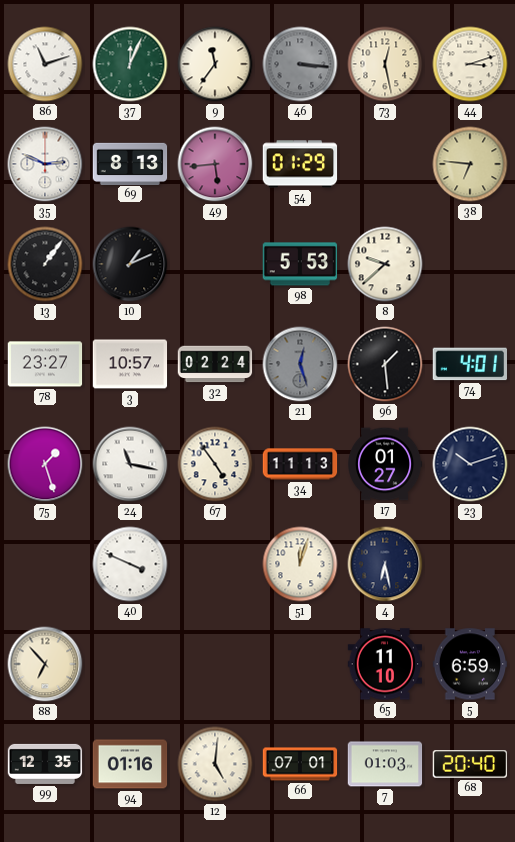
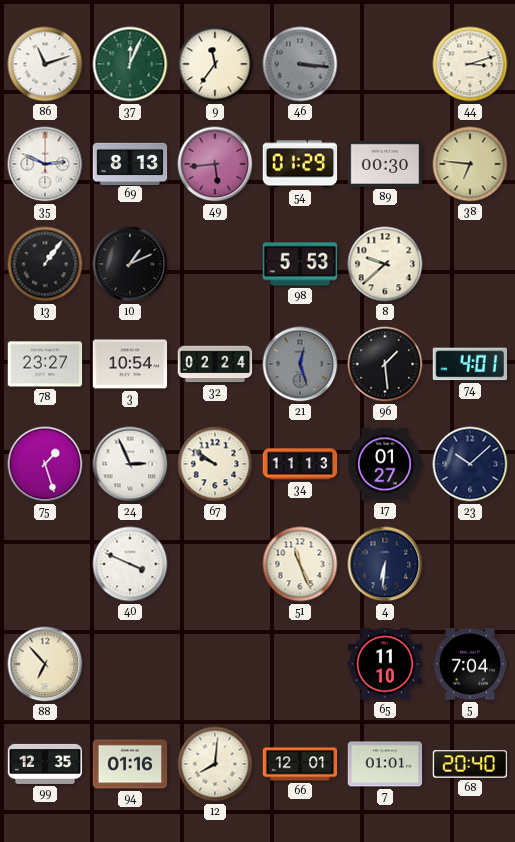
73: 12:28 -> none
89: none -> 00:30
3: 10:57 -> 10:54
24: 11:17 -> 2:56
67: 4:54 -> 9:51
23: 10:12 -> 10:08
51: 12:03 -> 11:26
4: 6:28 -> 6:31
5: 6:59 -> 7:04
12: 5:01 -> 8:01
66: 07:01 -> 12:01
7: 01:03 -> 01:01
